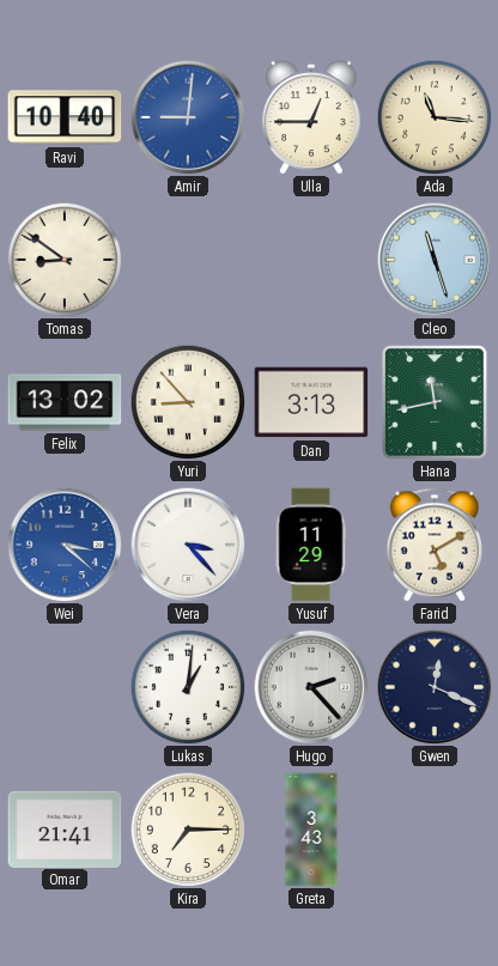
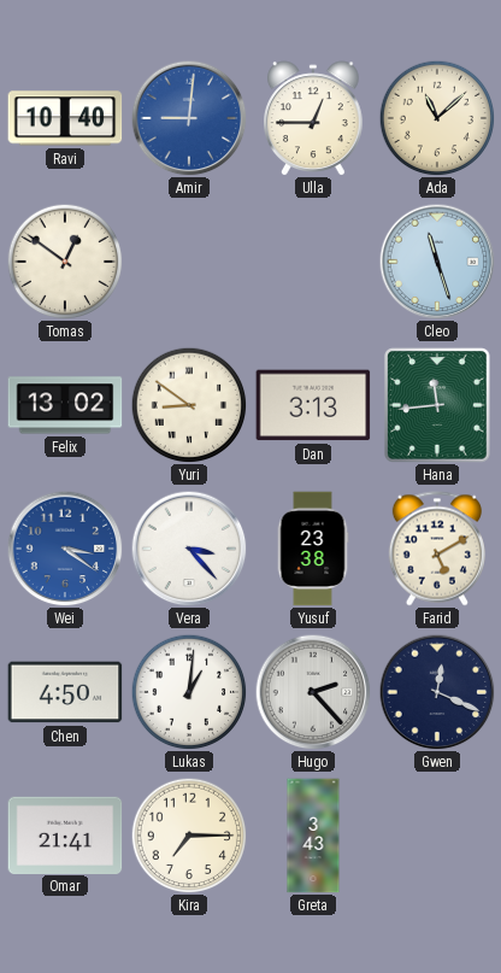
Ada: 11:16 -> 11:08
Tomas: 8:51 -> 12:51
Yuri: 8:53 -> 8:51
Hana: 11:43 -> 11:44
Wei: 3:22 -> 3:21
Yusuf: 11:29 -> 23:38
Chen: none -> 4:50
